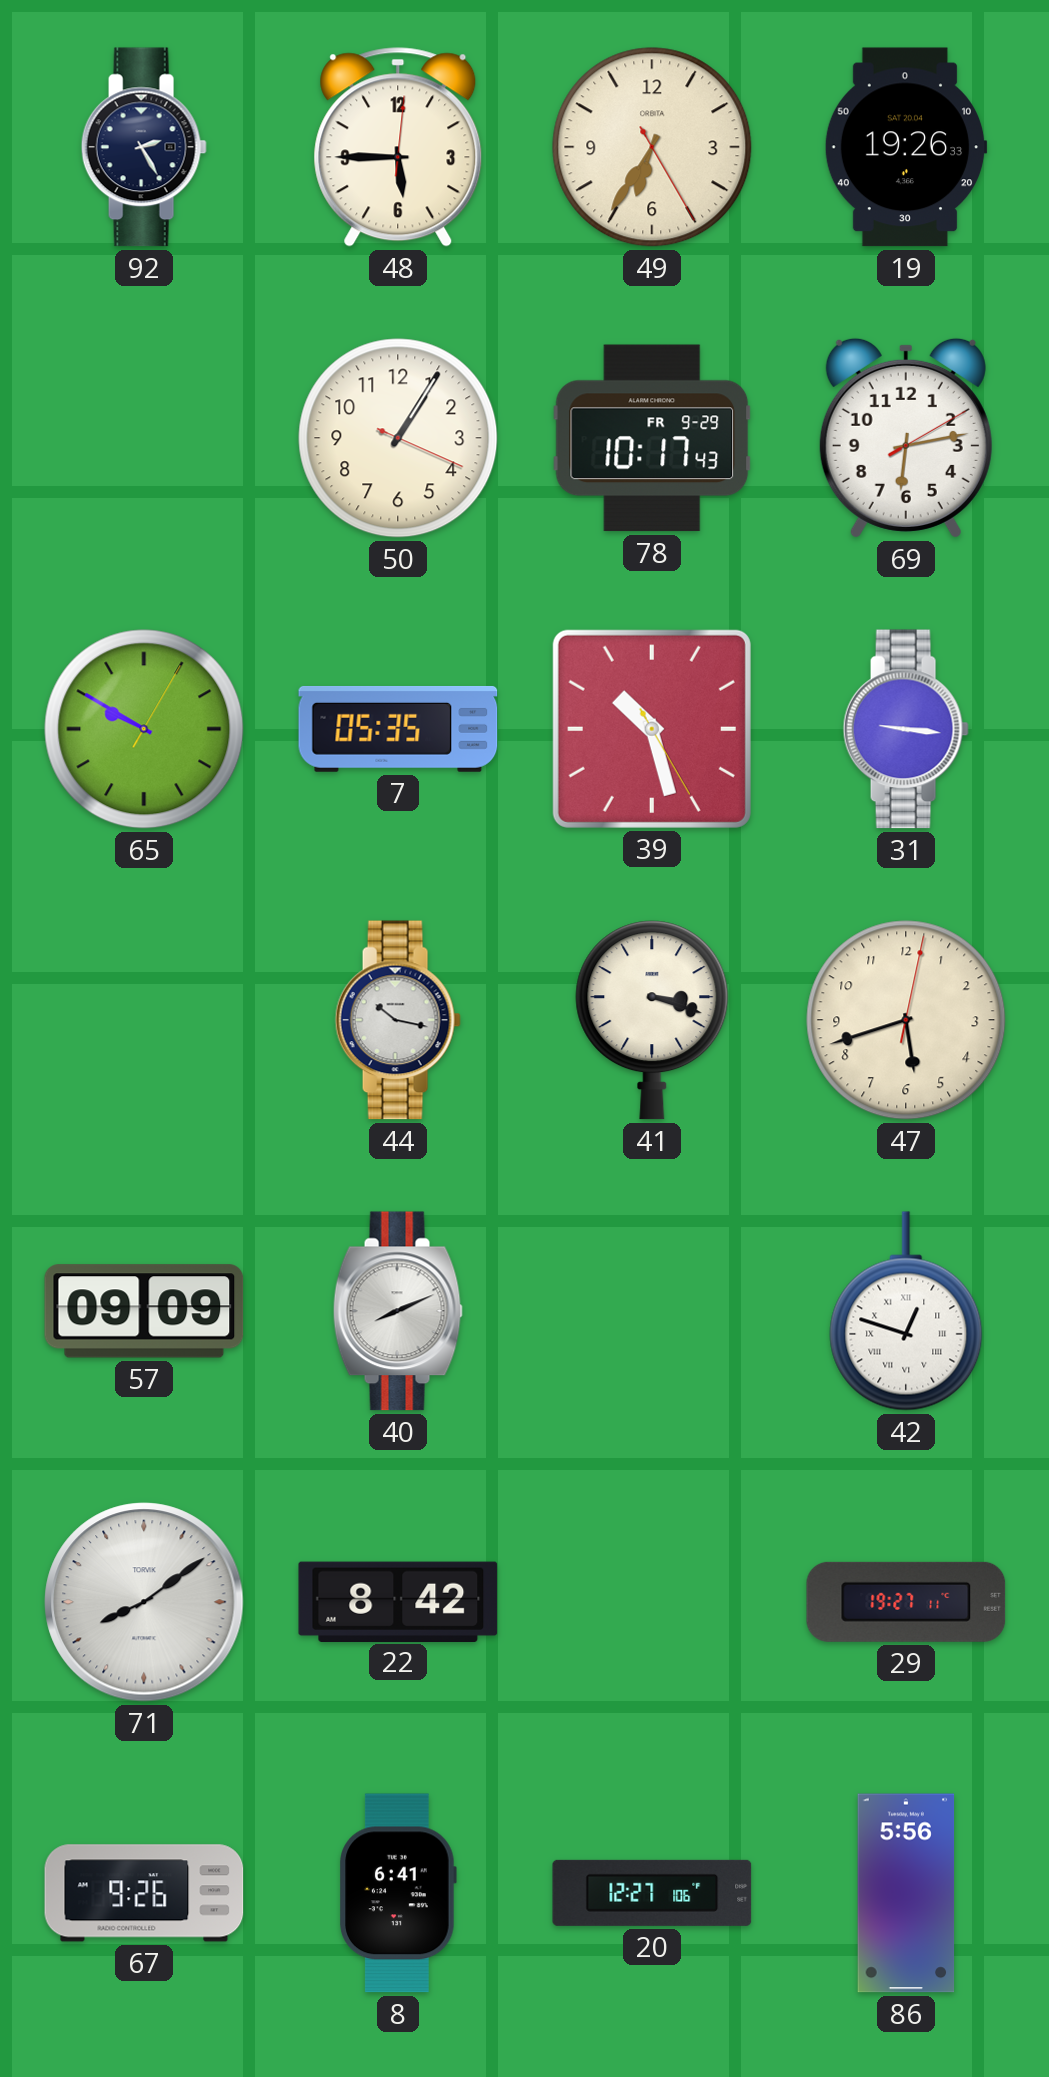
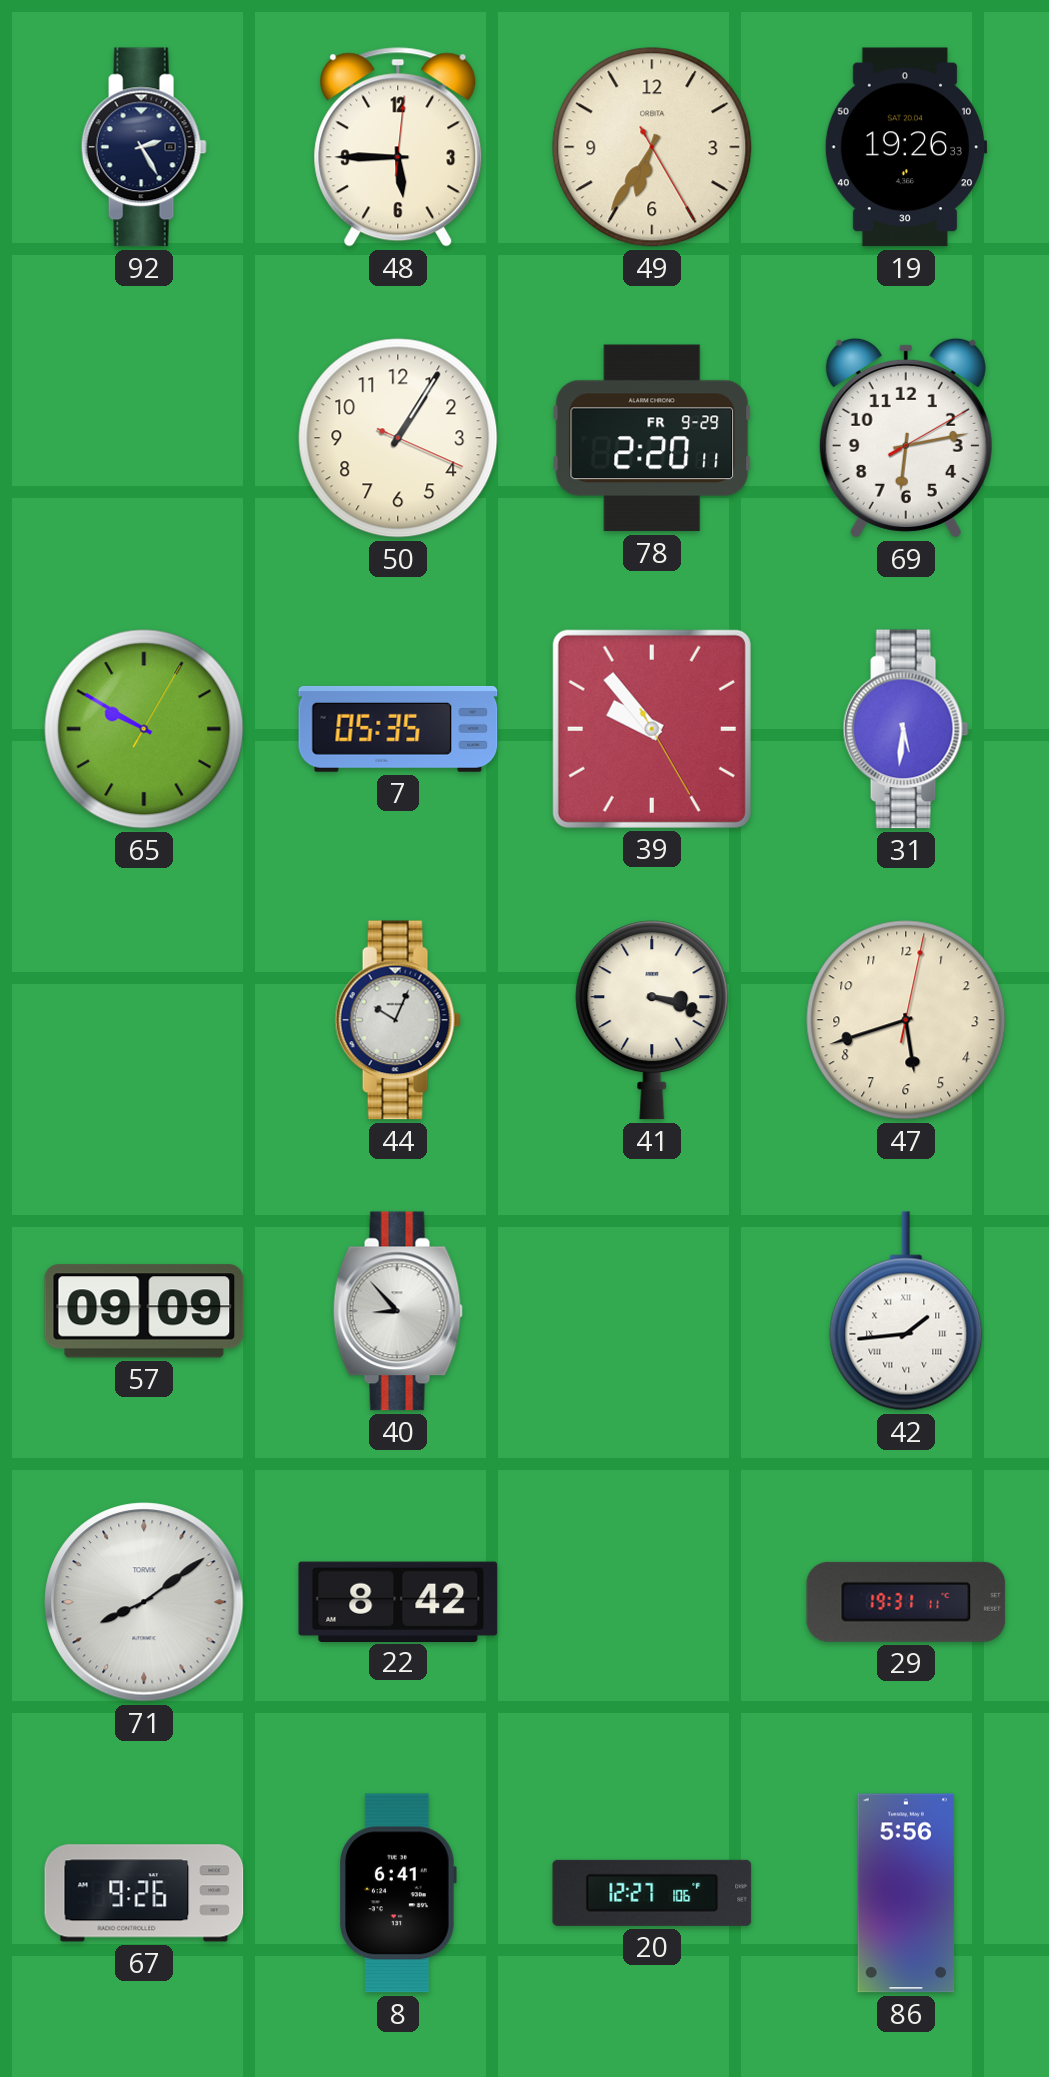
78: 10:17 -> 2:20
39: 10:27 -> 9:53
31: 9:16 -> 5:31
44: 10:17 -> 10:04
40: 8:11 -> 8:53
42: 12:48 -> 1:44
29: 19:27 -> 19:31
